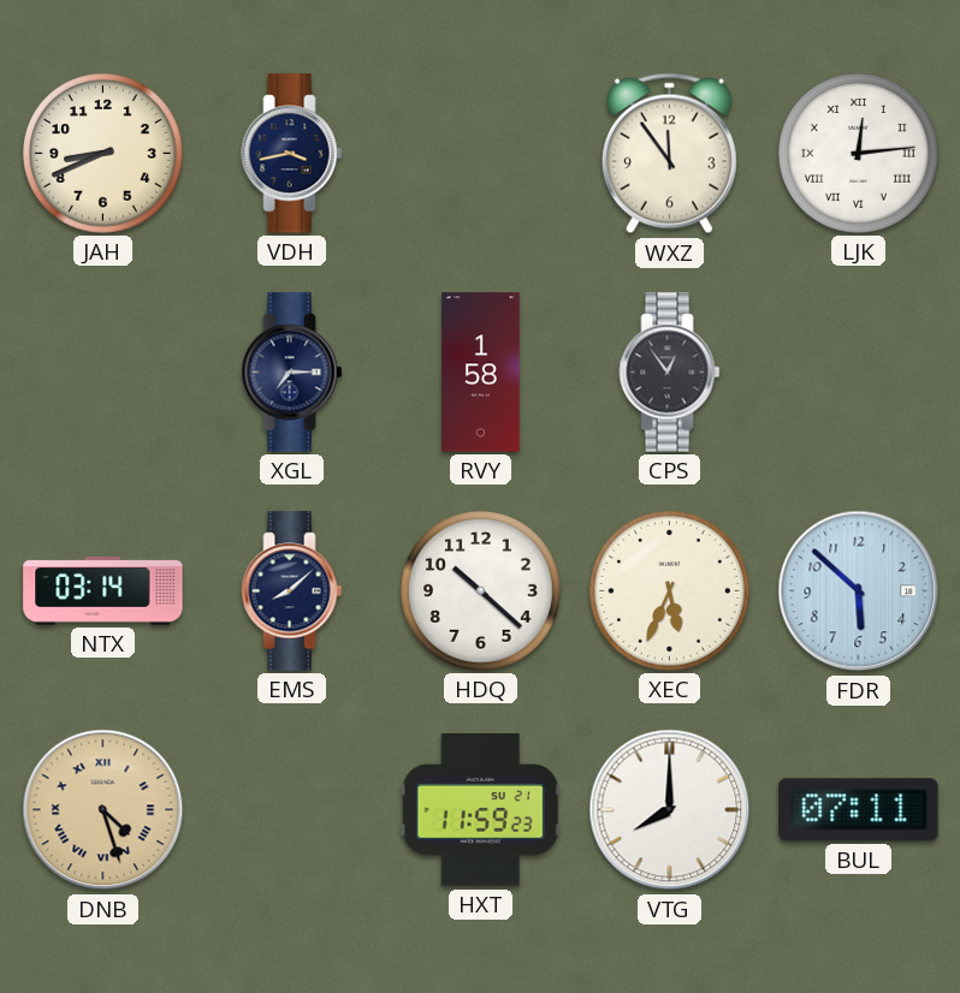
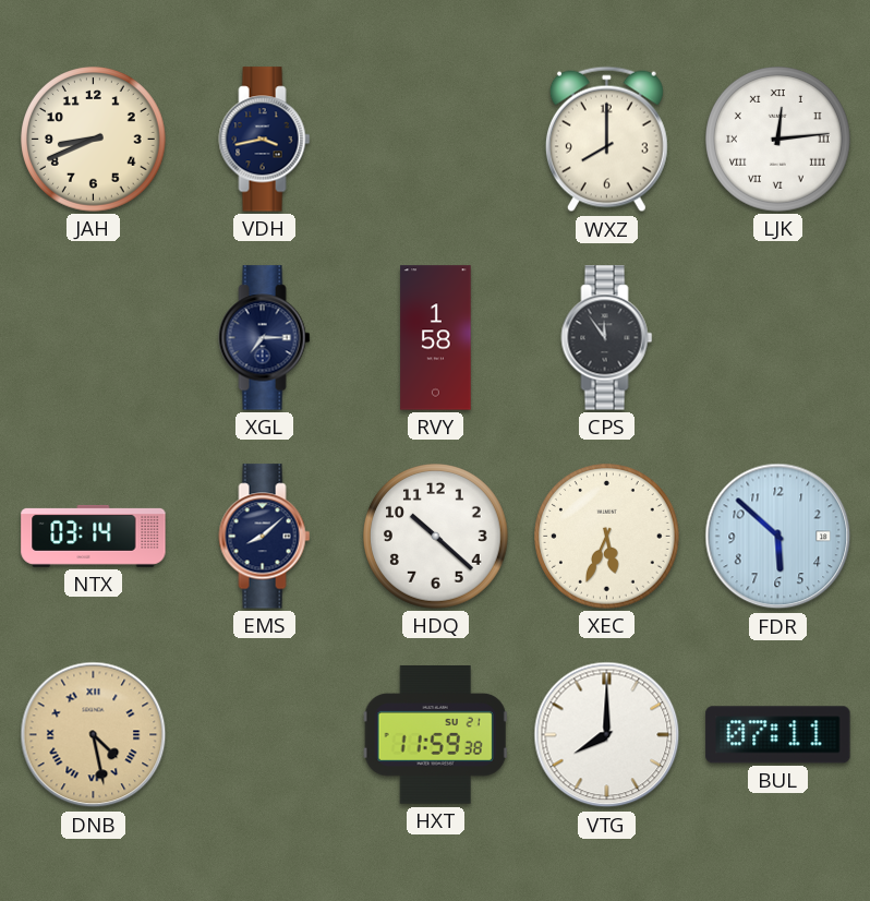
WXZ: 11:54 -> 8:00
CPS: 12:54 -> 11:54
DNB: 4:27 -> 4:28
HXT: 11:59:23 -> 11:59:38
